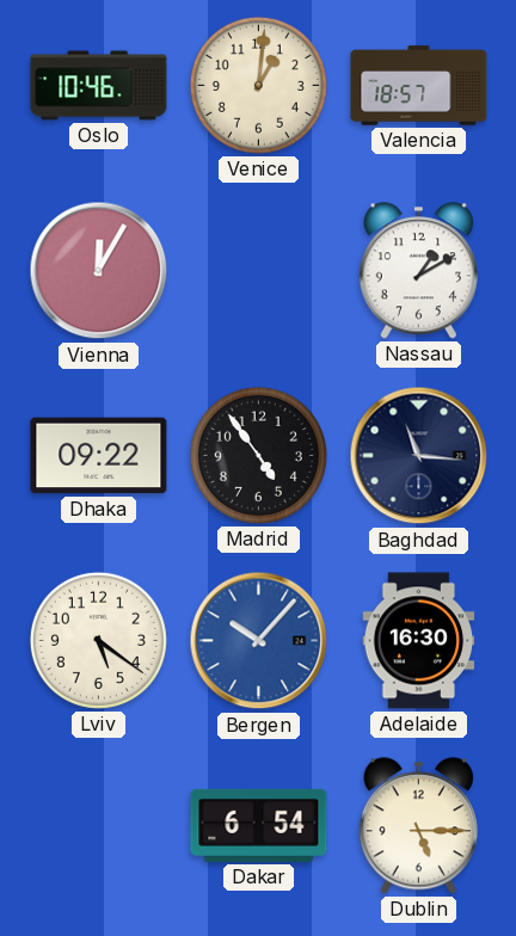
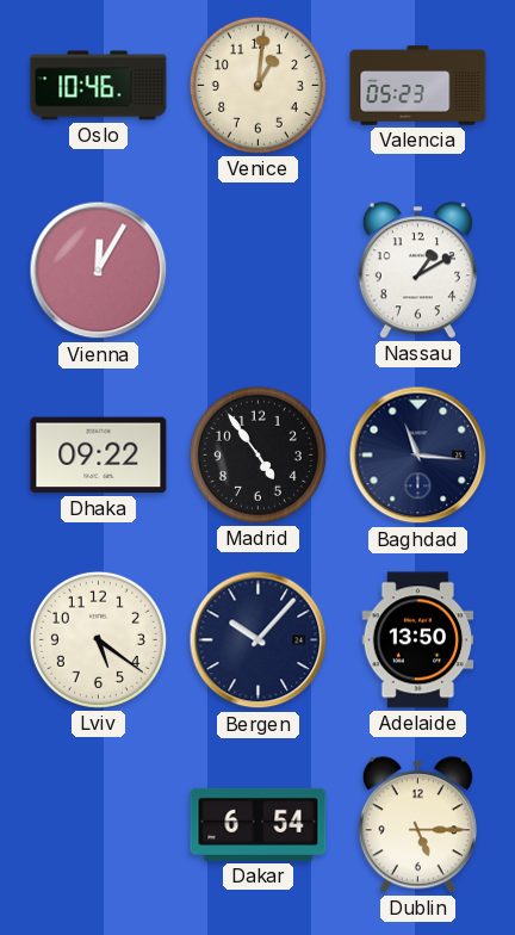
Valencia: 18:57 -> 05:23
Bergen dial: blue -> navy
Adelaide: 16:30 -> 13:50
